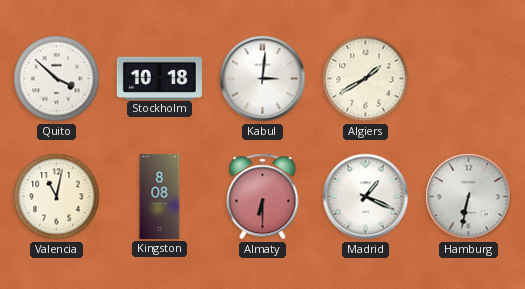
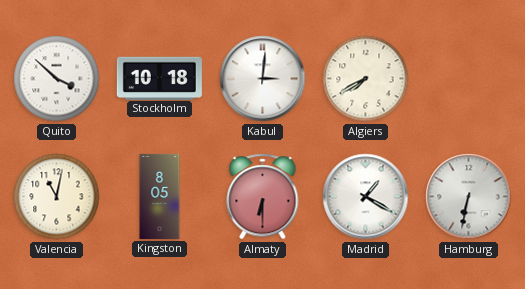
Algiers: 1:40 -> 7:40
Kingston: 8:08 -> 8:05
Madrid: 1:19 -> 1:20
